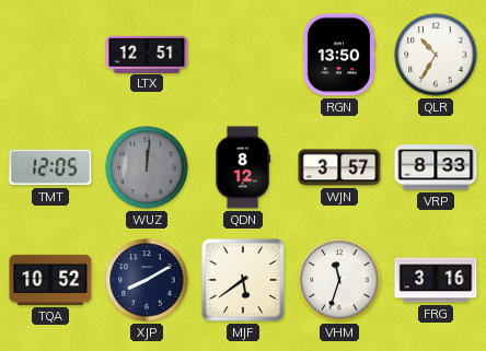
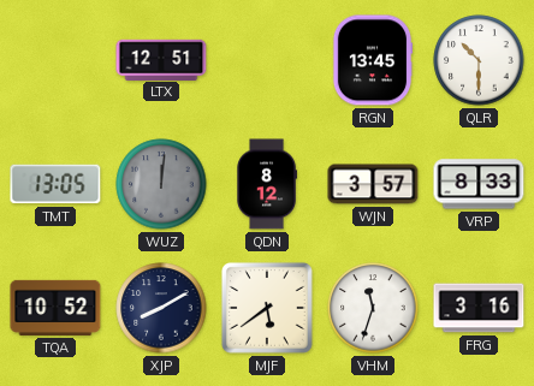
RGN: 13:50 -> 13:45
QLR: 10:35 -> 10:30
TMT: 12:05 -> 13:05
